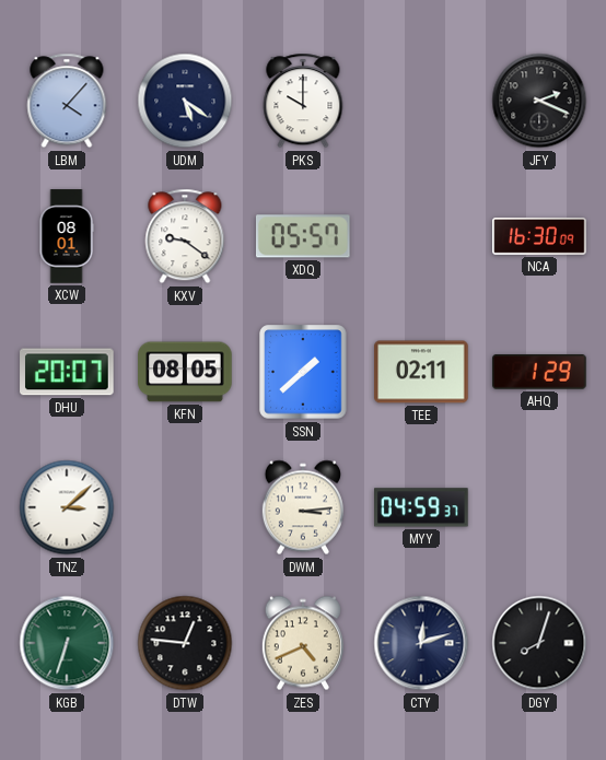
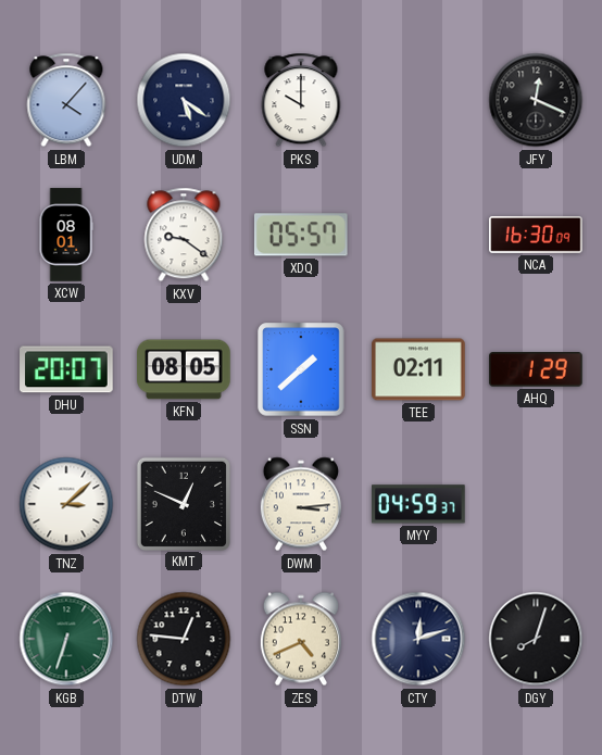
JFY: 2:19 -> 12:19
KMT: none -> 12:49
